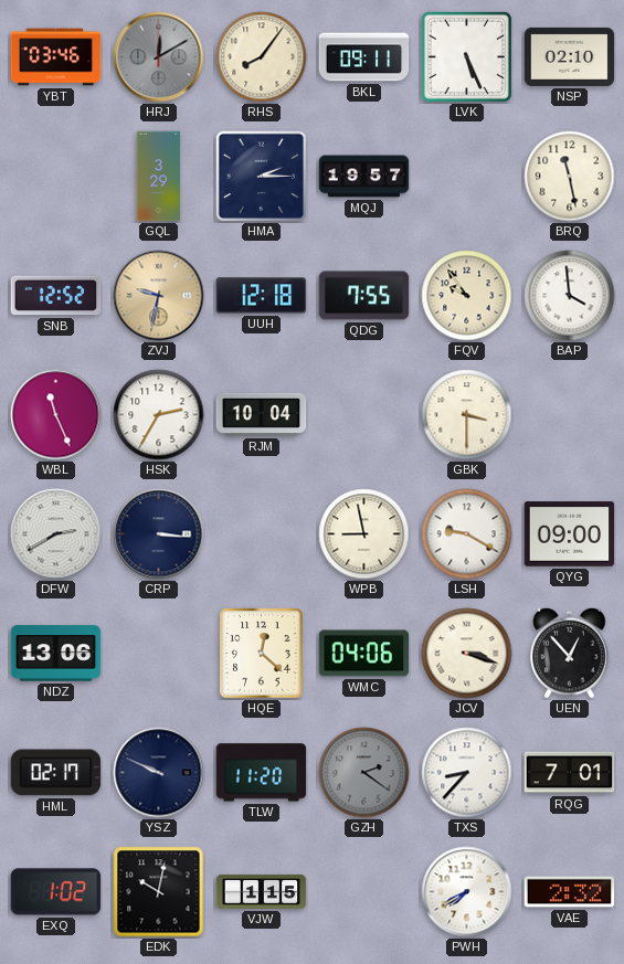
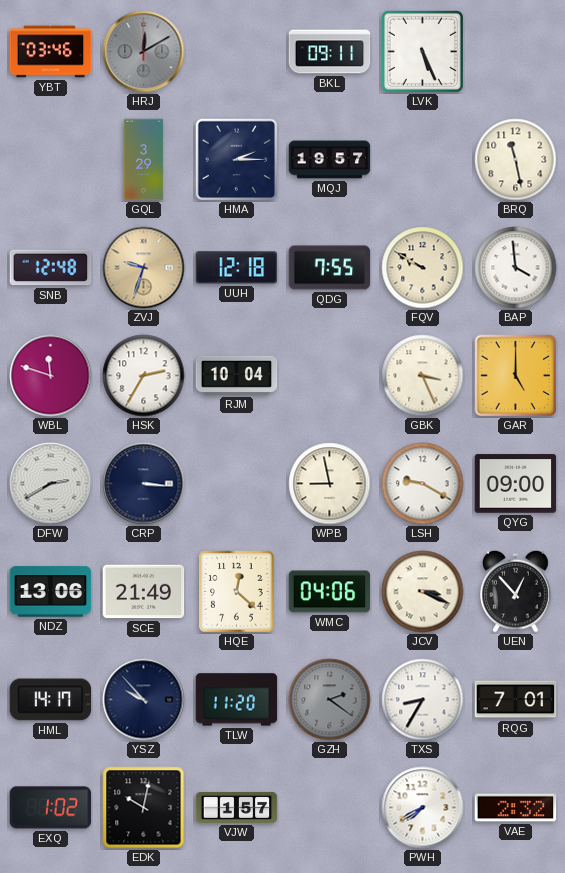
RHS: 8:06 -> none
NSP: 02:10 -> none
SNB: 12:52 -> 12:48
ZVJ: 9:32 -> 9:33
FQV: 9:54 -> 9:50
WBL: 11:26 -> 11:48
GBK: 3:30 -> 3:26
GAR: none -> 5:00
SCE: none -> 21:49
JCV: 3:18 -> 3:19
HML: 02:17 -> 14:17
YSZ: 9:49 -> 9:53
TXS: 8:37 -> 8:35
VJW: 1:15 -> 1:57
